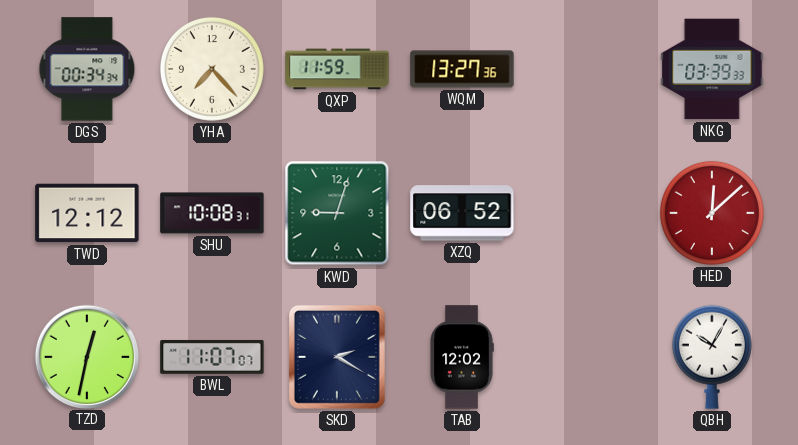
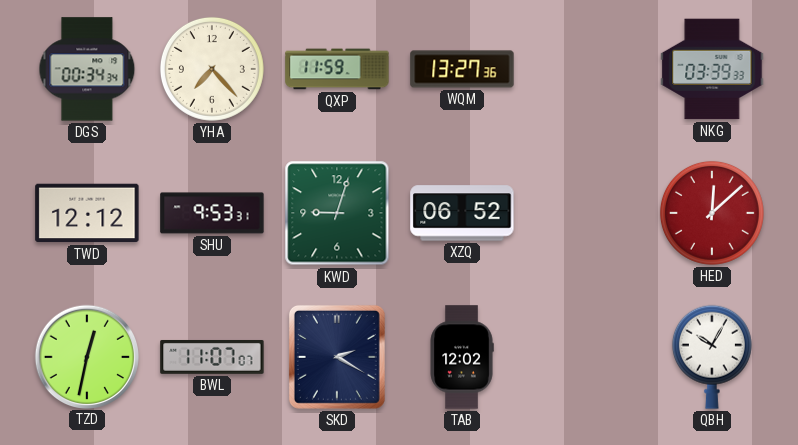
SHU: 10:08 -> 9:53
